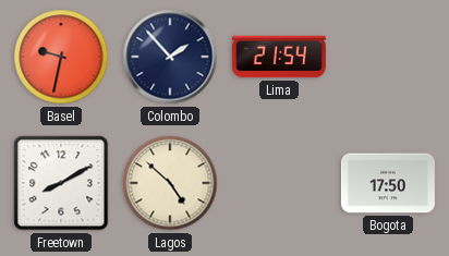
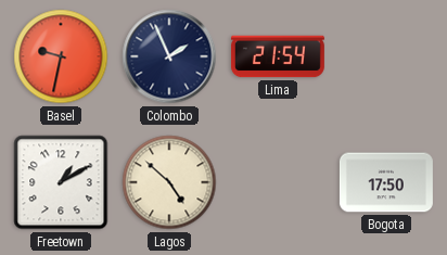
Colombo: 1:53 -> 1:56
Freetown: 8:10 -> 1:10
